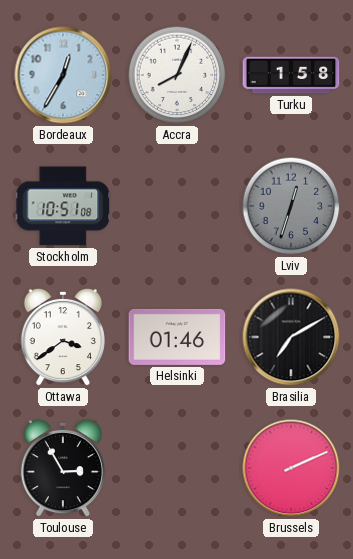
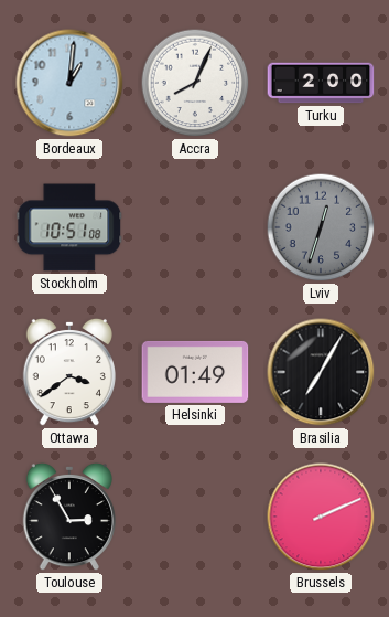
Bordeaux: 12:35 -> 1:01
Turku: 1:58 -> 2:00
Helsinki: 01:46 -> 01:49
Brasilia: 7:10 -> 7:05
